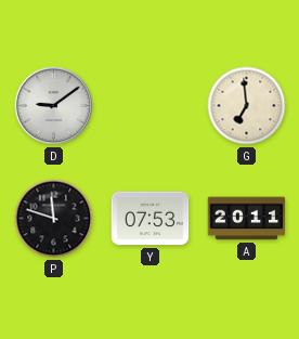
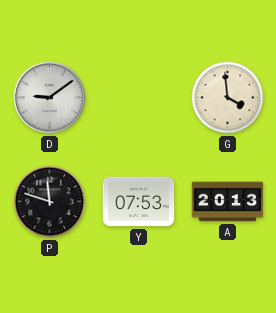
G: 6:59 -> 3:59
A: 20:11 -> 20:13
